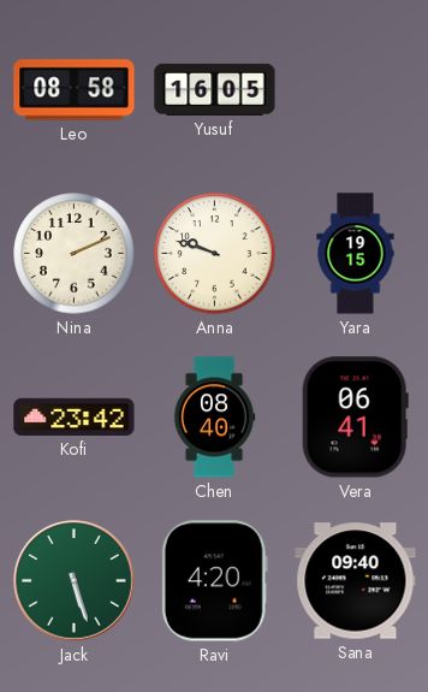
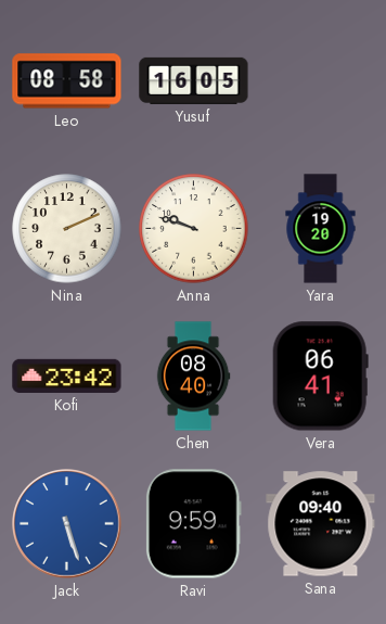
Yara: 19:15 -> 19:20
Jack dial: green -> blue
Ravi: 4:20 -> 9:59
